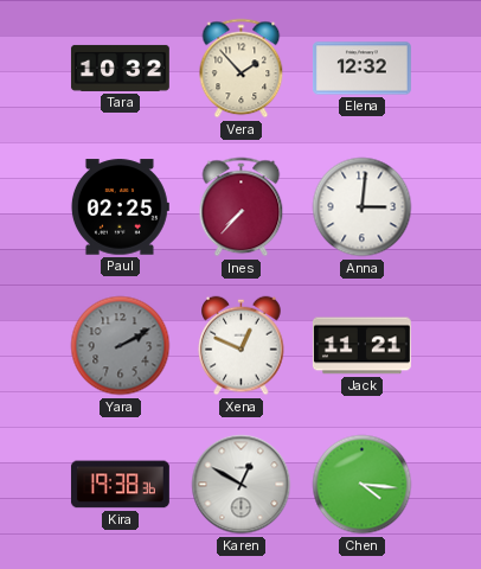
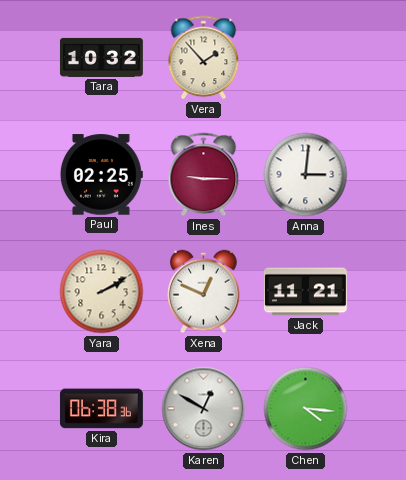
Elena: 12:32 -> none
Ines: 7:37 -> 9:15
Yara dial: grey -> cream
Kira: 19:38 -> 06:38
